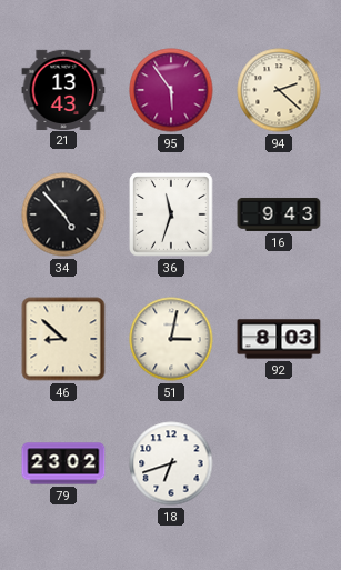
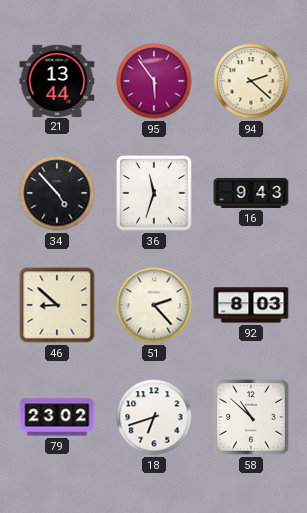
21: 13:43 -> 13:44
51: 3:02 -> 2:23
58: none -> 10:52
